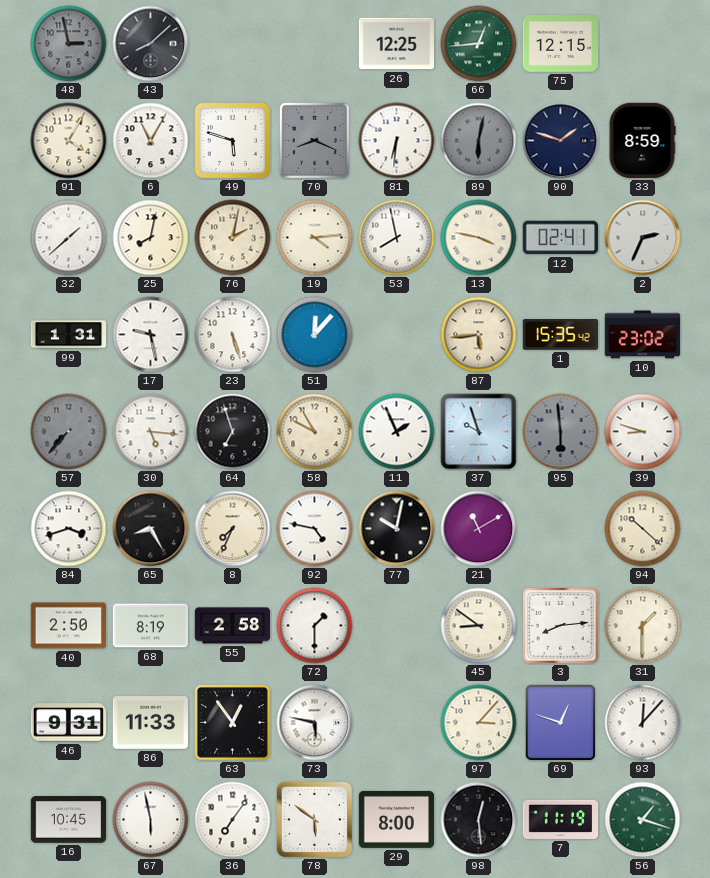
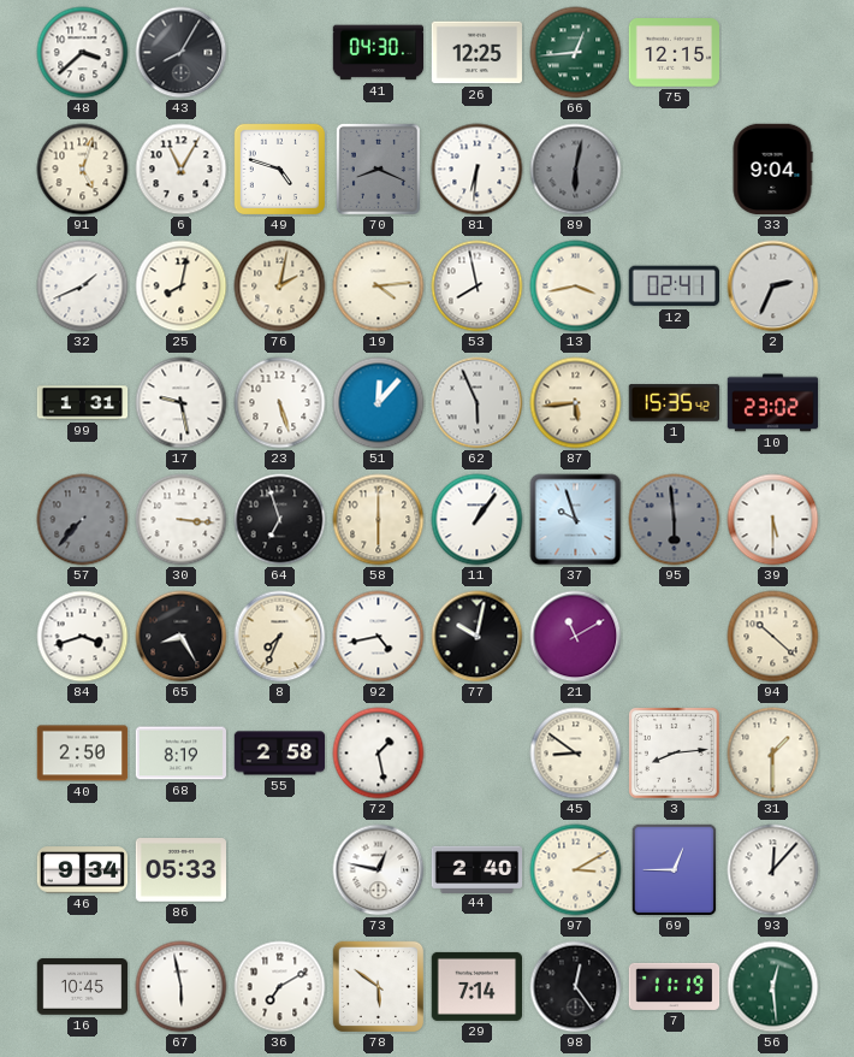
48: 2:58 -> 3:38
48 dial: grey -> white
43: 8:08 -> 8:05
41: none -> 04:30
91: 4:05 -> 5:03
49: 5:48 -> 4:48
90: 1:48 -> none
33: 8:59 -> 9:04
32: 1:38 -> 1:41
13: 3:47 -> 3:43
62: none -> 5:56
30: 5:16 -> 3:16
58: 9:55 -> 6:00
11: 1:56 -> 1:06
39: 8:48 -> 5:30
92: 4:47 -> 4:43
72: 1:30 -> 1:28
46: 9:31 -> 9:34
86: 11:33 -> 05:33
63: 12:54 -> none
73: 5:47 -> 12:47
44: none -> 2:40
97: 3:07 -> 3:10
69: 12:48 -> 12:45
36: 7:06 -> 7:10
29: 8:00 -> 7:14
98: 12:29 -> 12:24
56: 1:18 -> 12:29
